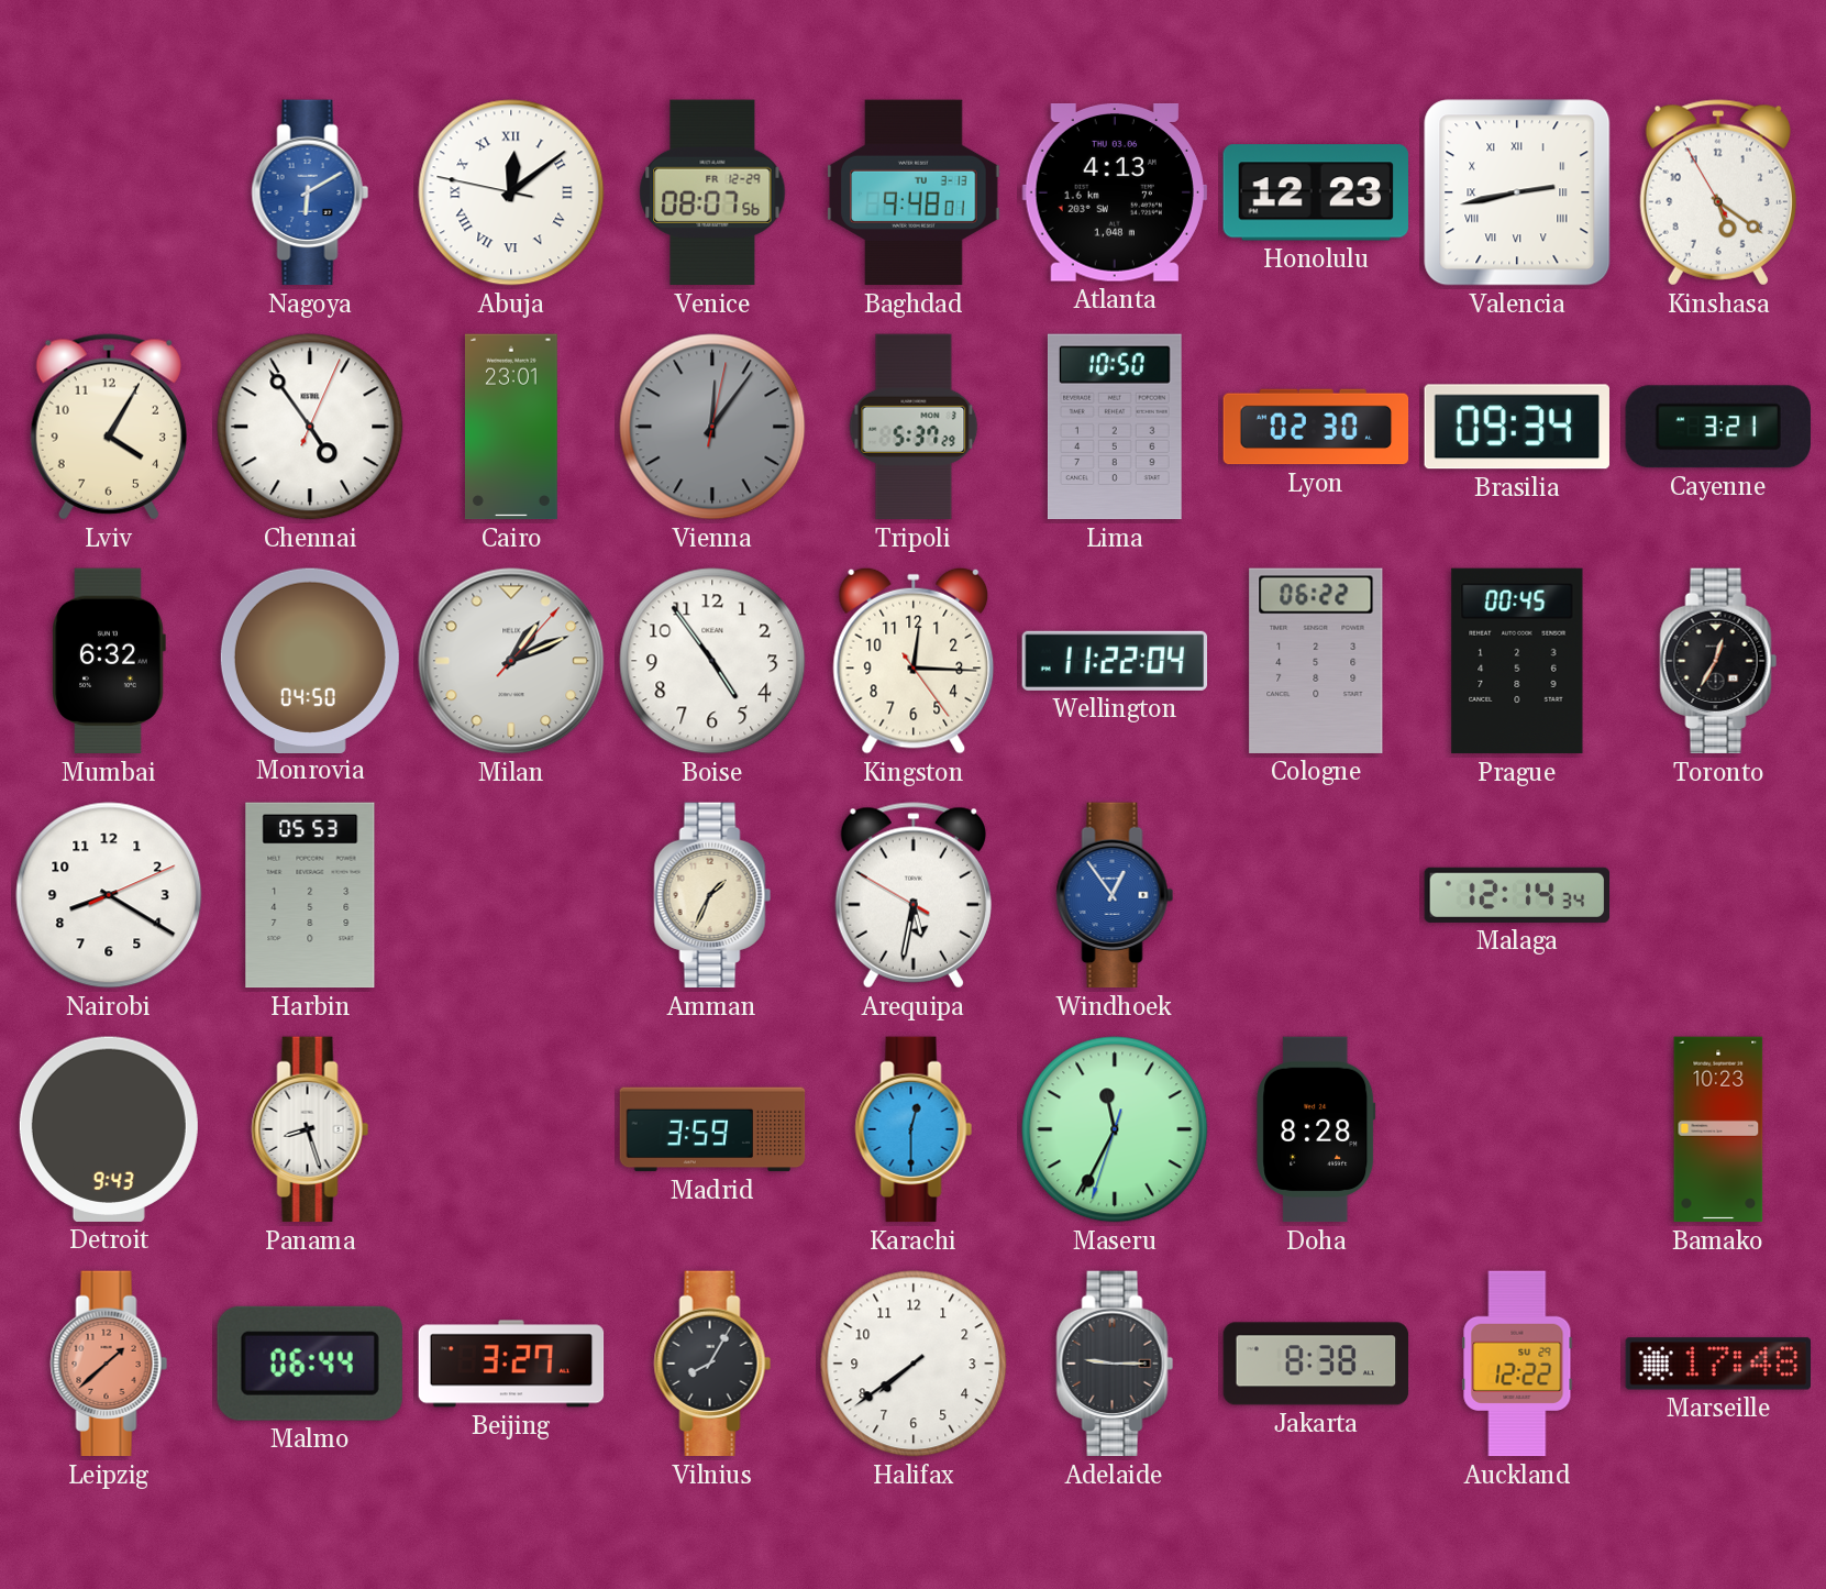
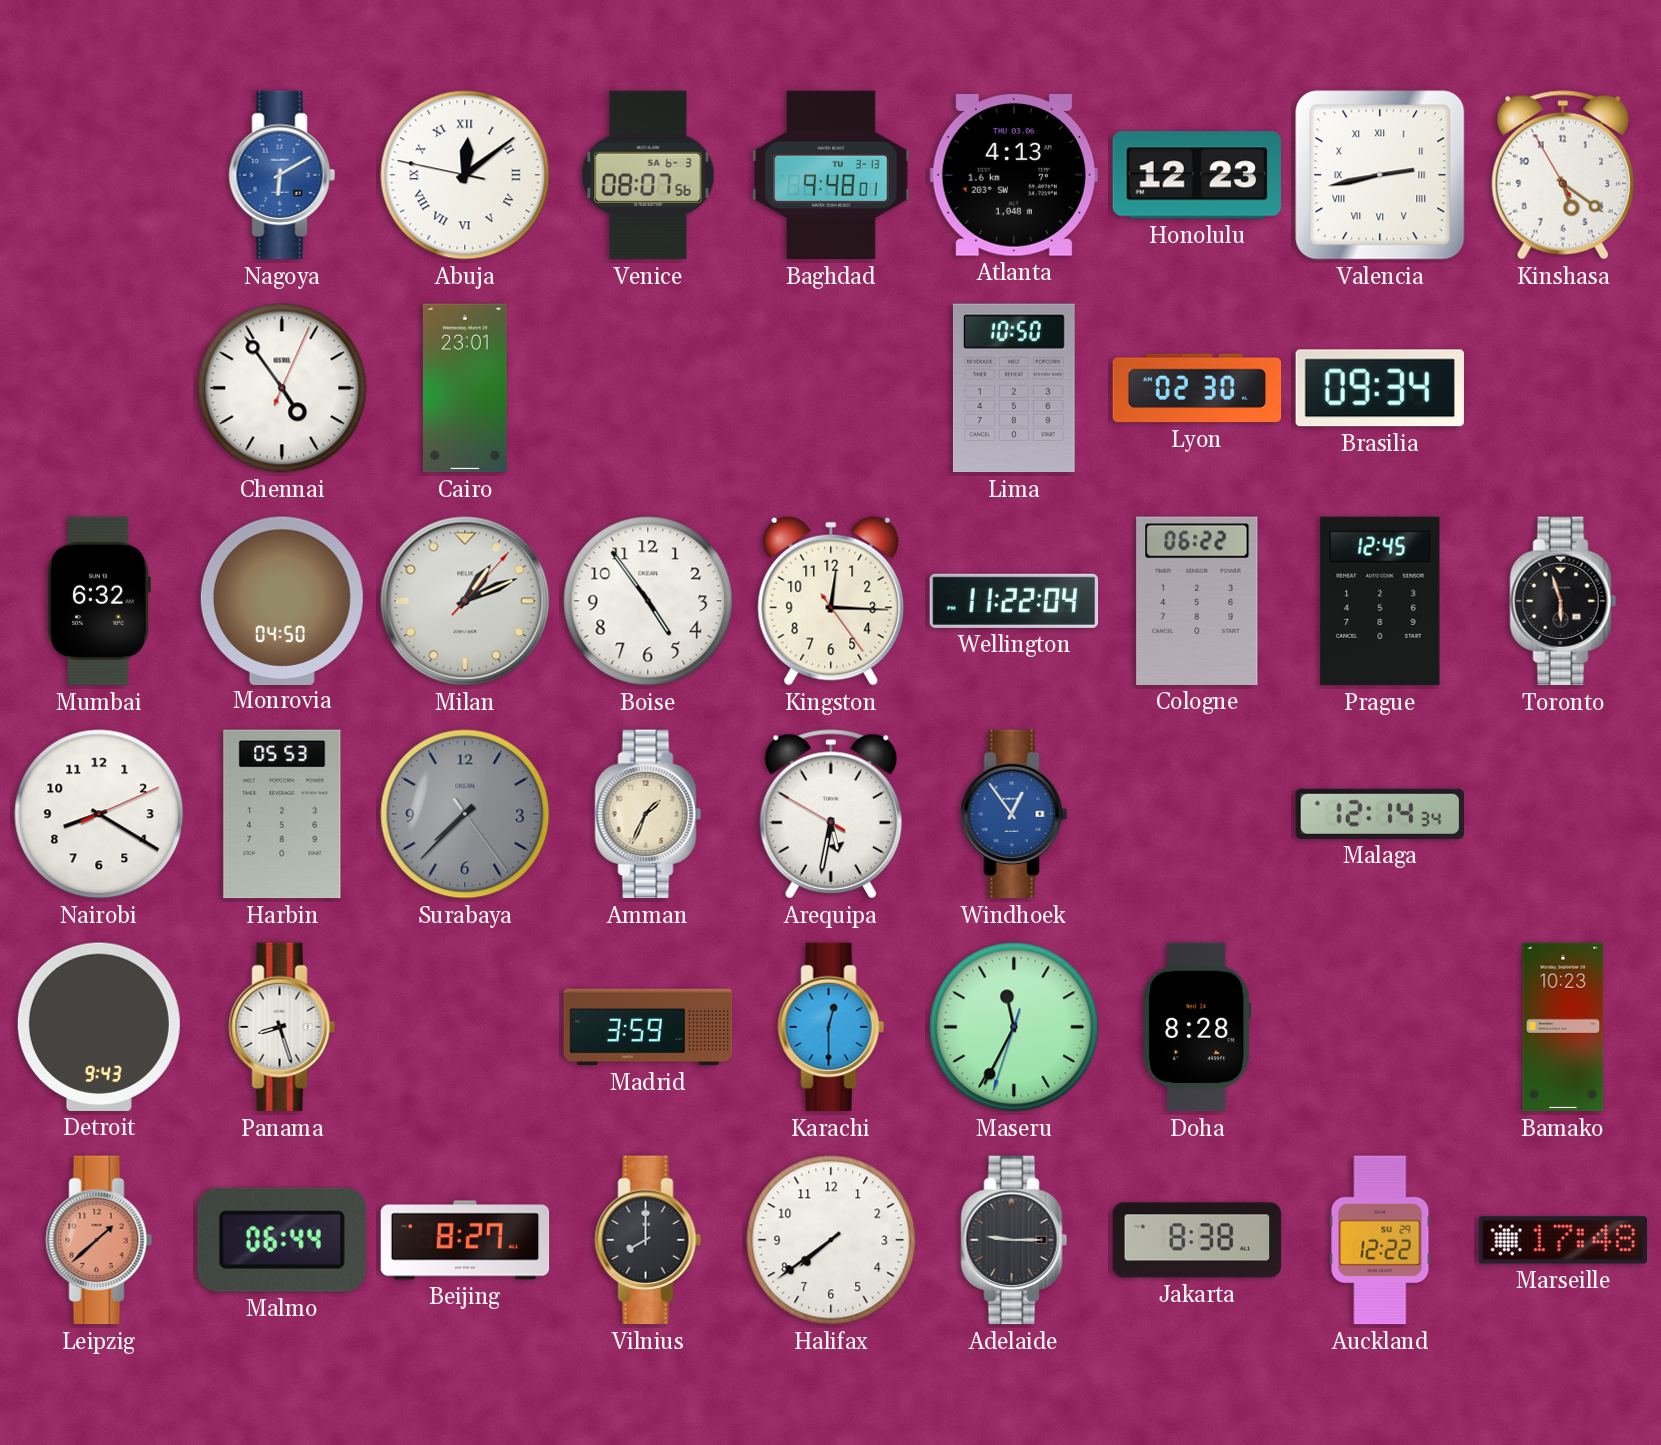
Venice date: FR 12-29 -> SA 6-3
Lviv: 4:05 -> none
Vienna: 12:06 -> none
Tripoli: 5:37 -> none
Cayenne: 3:21 -> none
Prague: 00:45 -> 12:45
Toronto: 12:35 -> 5:57
Surabaya: none -> 7:37
Beijing: 3:27 -> 8:27
Vilnius: 8:05 -> 8:00
